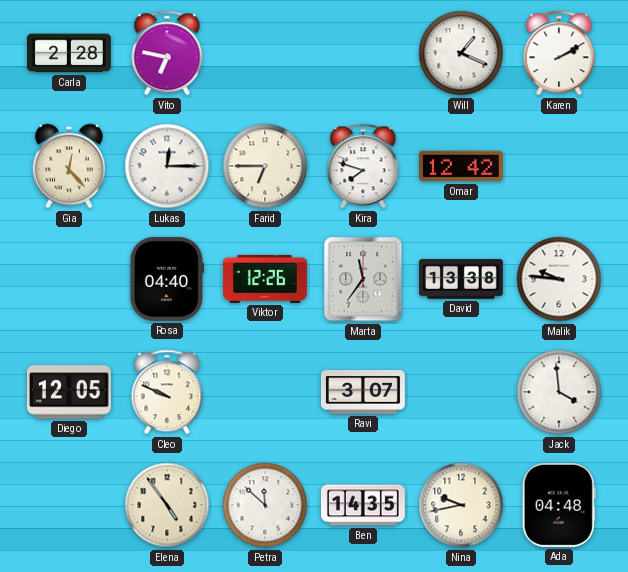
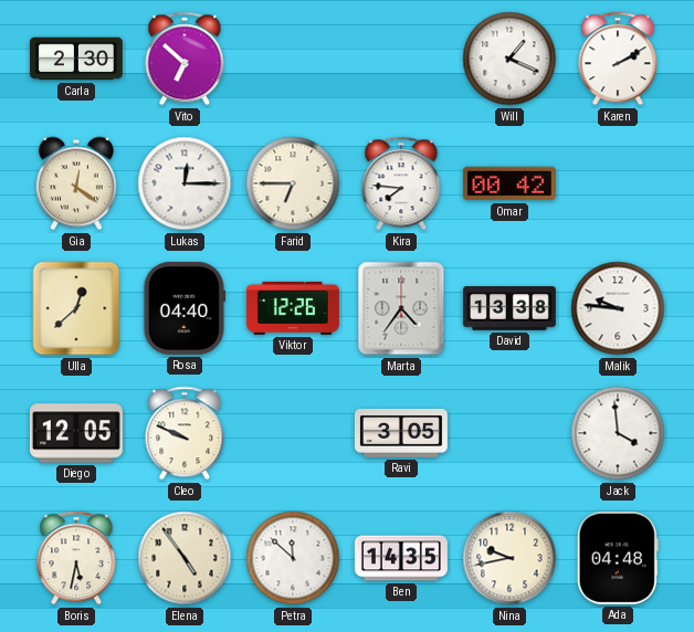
Carla: 2:28 -> 2:30
Vito: 6:47 -> 6:52
Gia: 12:23 -> 12:21
Kira: 7:48 -> 7:46
Omar: 12:42 -> 00:42
Ulla: none -> 12:38
Marta: 11:36 -> 4:36
Ravi: 3:07 -> 3:05
Boris: none -> 5:32
